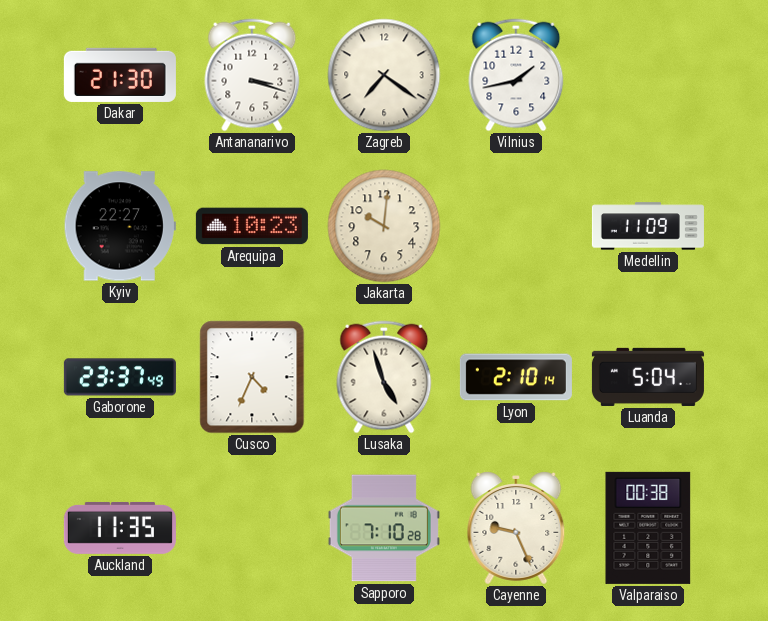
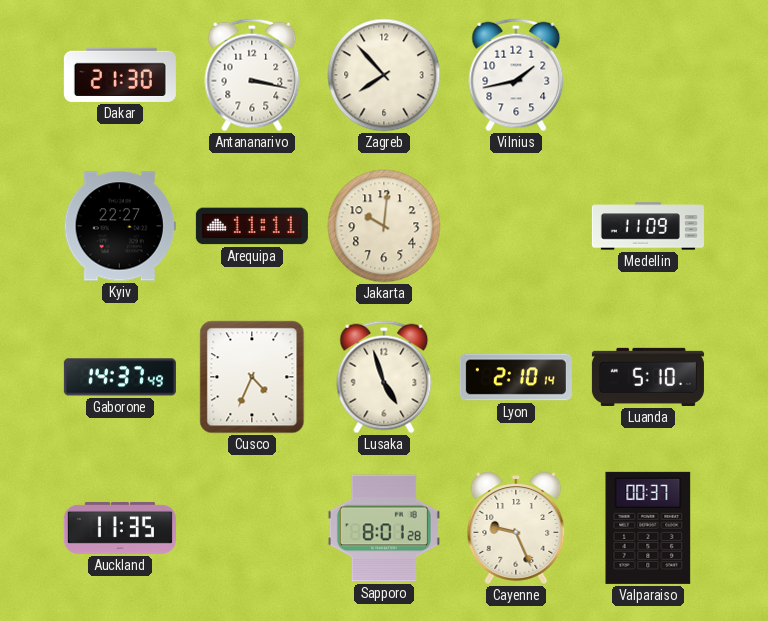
Antananarivo: 3:18 -> 3:17
Zagreb: 7:21 -> 7:53
Arequipa: 10:23 -> 11:11
Gaborone: 23:37 -> 14:37
Luanda: 5:04 -> 5:10
Sapporo: 7:10 -> 8:01
Valparaiso: 00:38 -> 00:37
